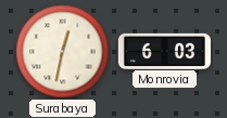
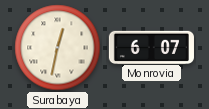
Monrovia: 6:03 -> 6:07
